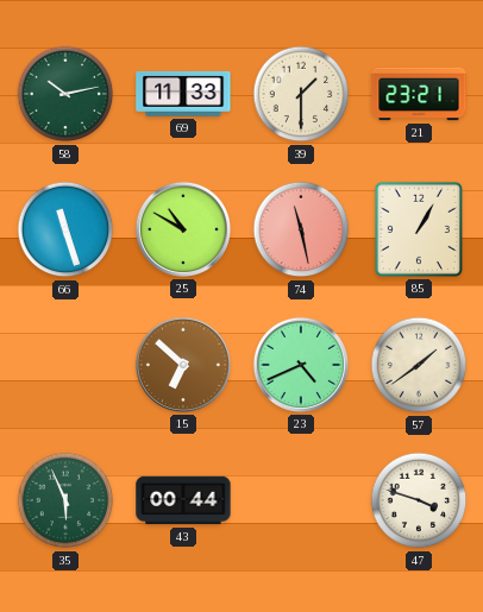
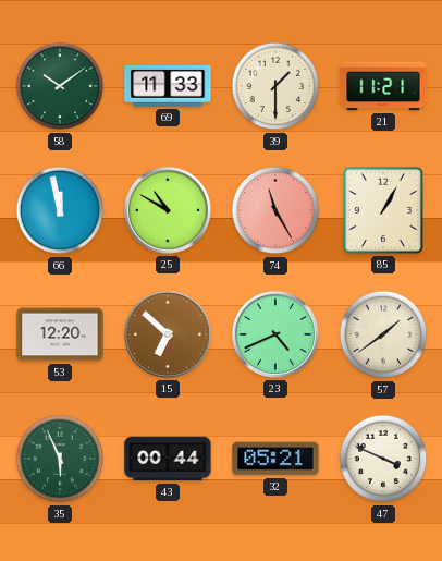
58: 10:13 -> 10:09
21: 23:21 -> 11:21
66: 11:27 -> 11:58
74: 11:28 -> 11:25
53: none -> 12:20
32: none -> 05:21
47: 3:48 -> 3:49
